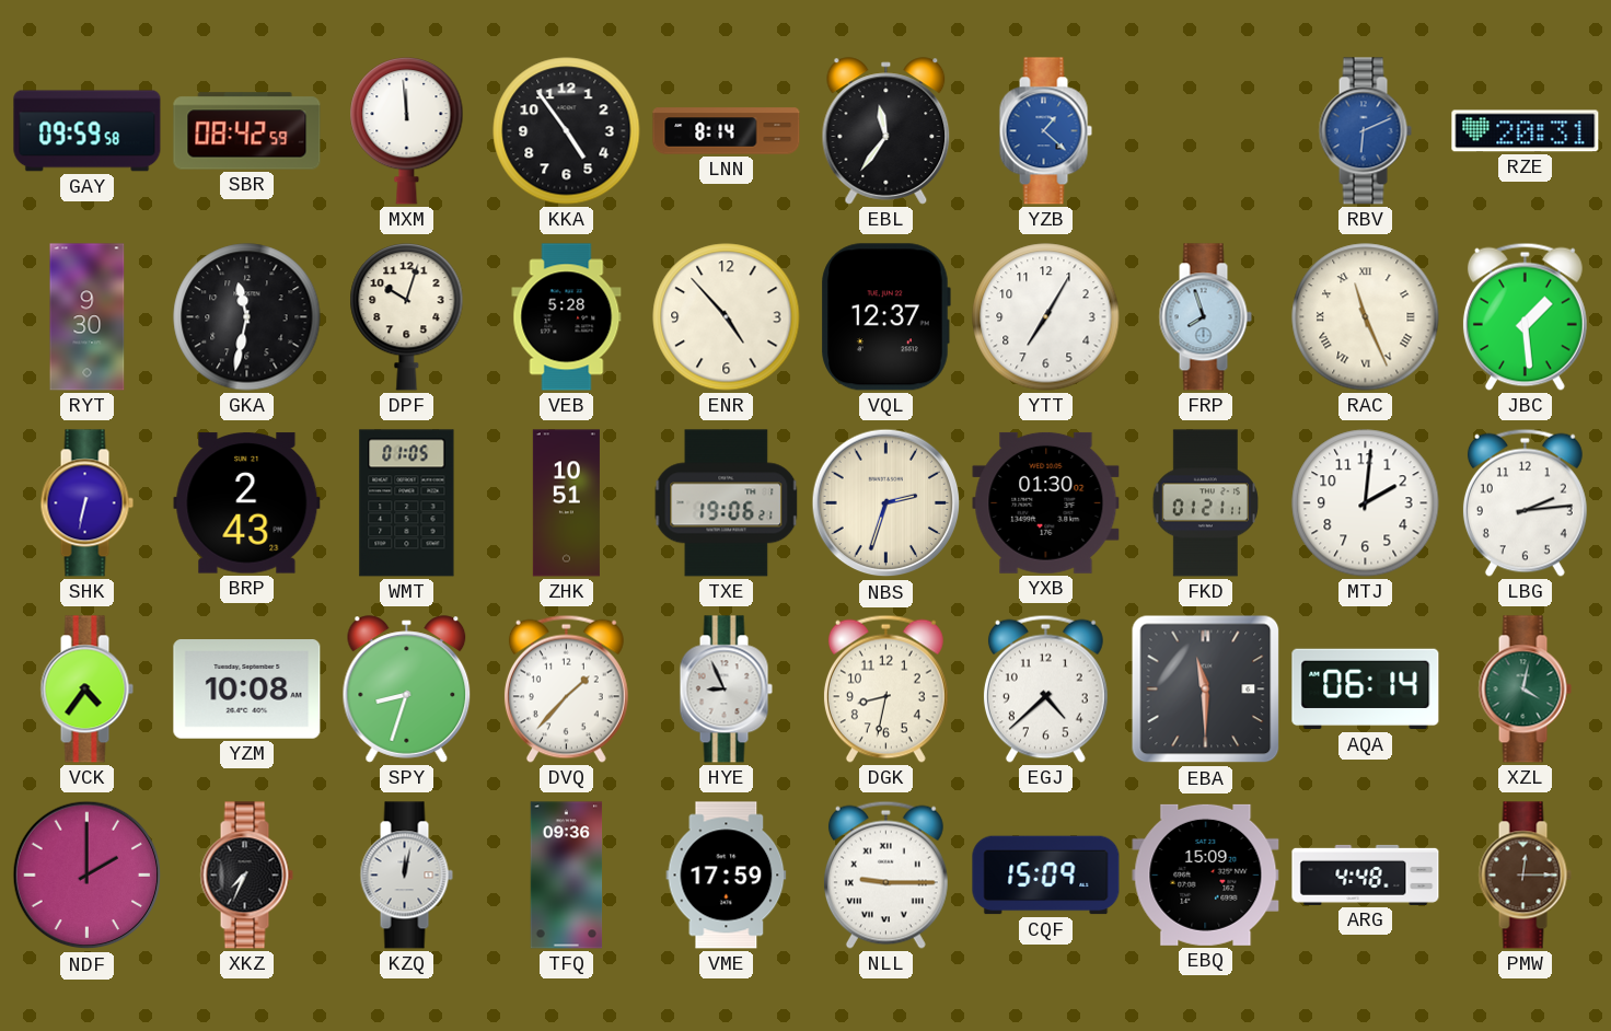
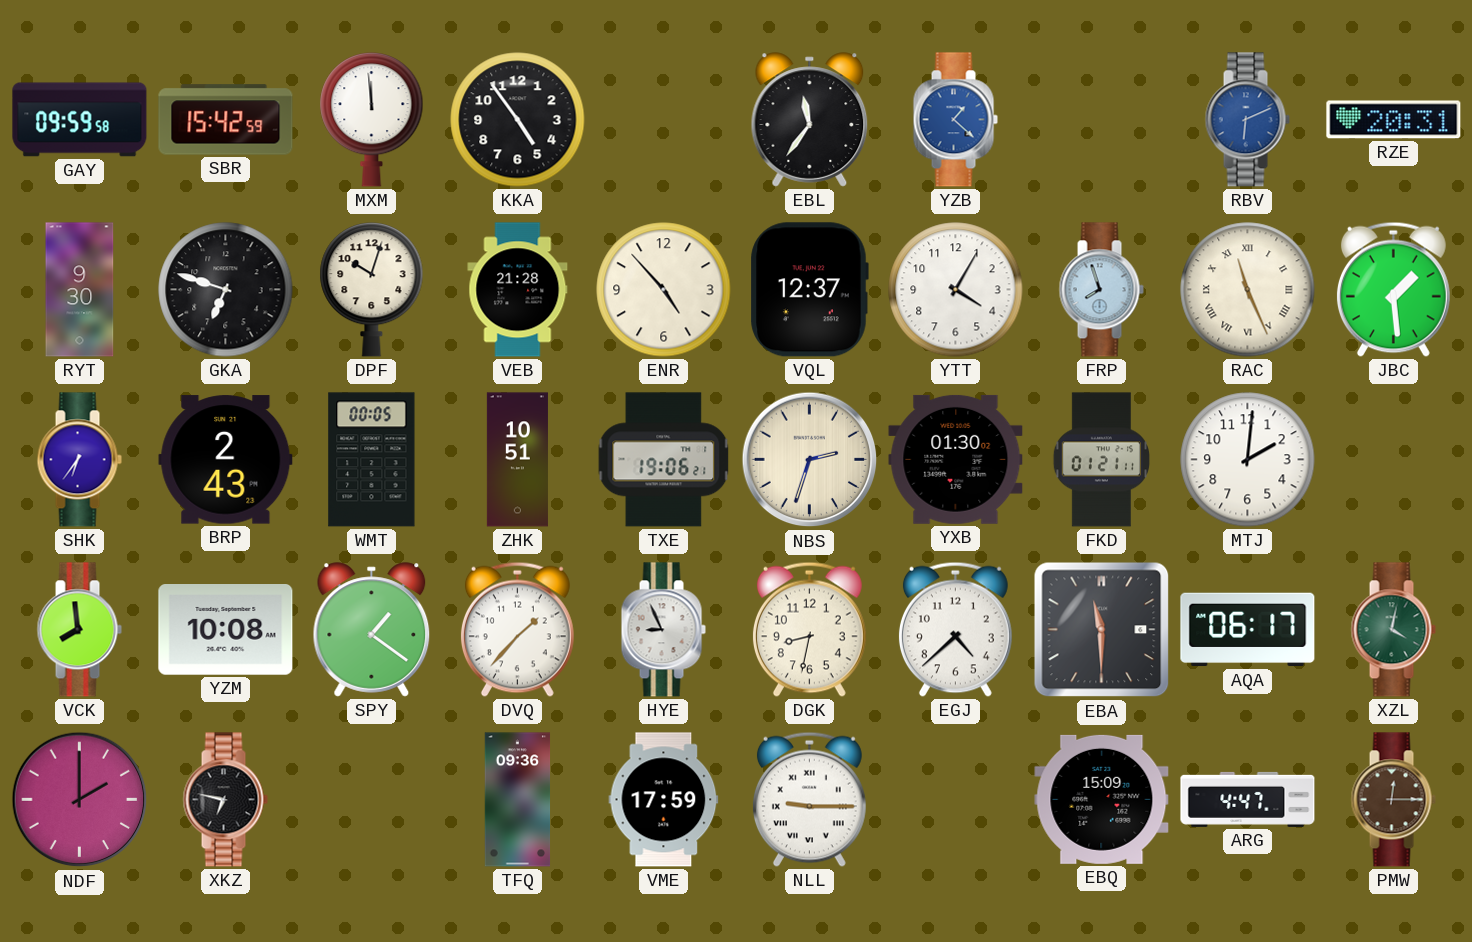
SBR: 08:42 -> 15:42
LNN: 8:14 -> none
GKA: 11:32 -> 6:48
VEB: 5:28 -> 21:28
YTT: 7:05 -> 4:05
SHK: 6:32 -> 6:36
WMT: 01:05 -> 00:05
LBG: 2:14 -> none
VCK: 4:36 -> 7:59
SPY: 8:33 -> 1:21
AQA: 06:14 -> 06:17
XKZ: 7:34 -> 6:47
KZQ: 12:02 -> none
CQF: 15:09 -> none
ARG: 4:48 -> 4:47
